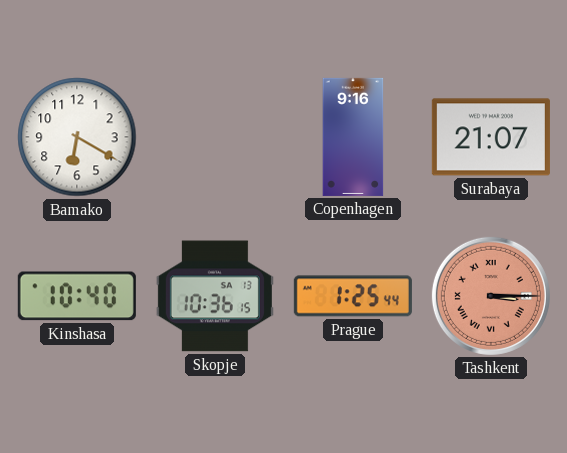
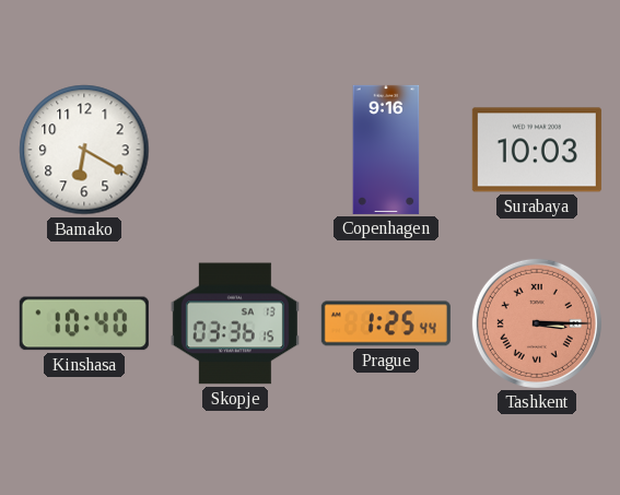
Surabaya: 21:07 -> 10:03
Skopje: 10:36 -> 03:36
